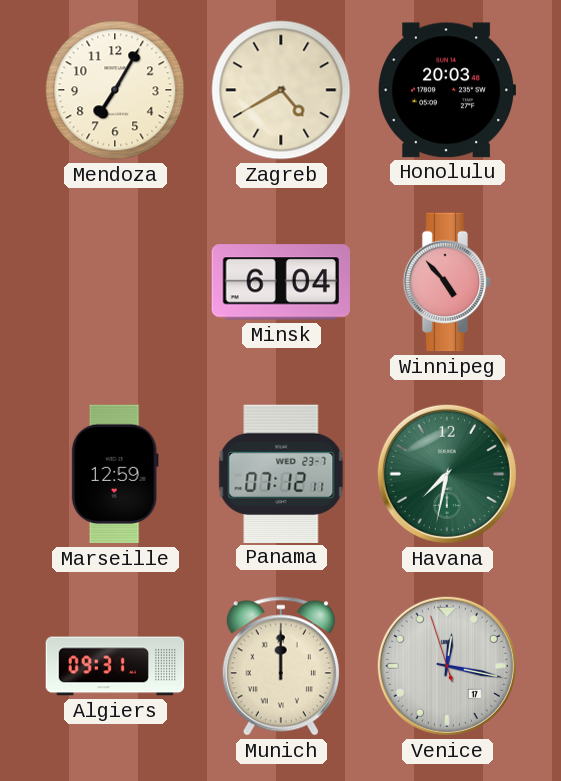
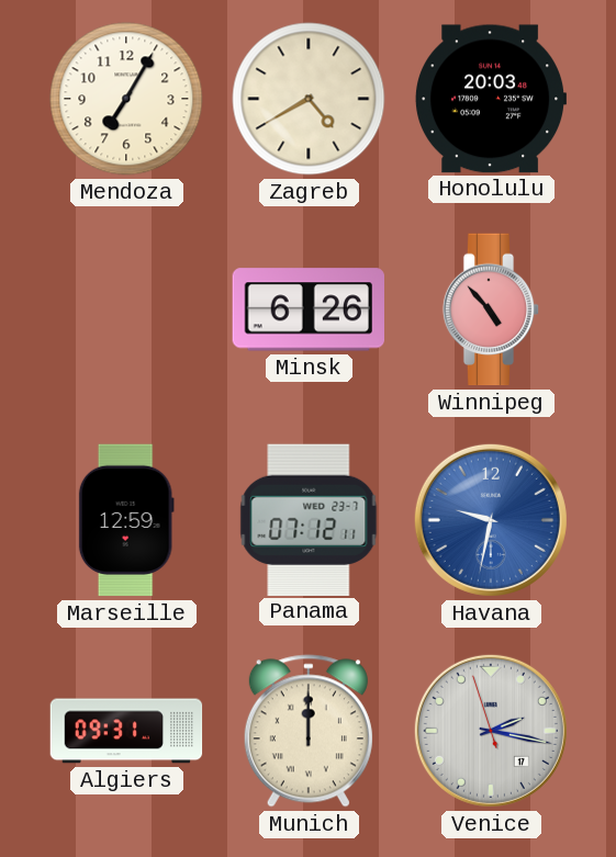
Minsk: 6:04 -> 6:26
Havana: 7:32 -> 9:32
Havana dial: green -> blue
Venice: 12:16 -> 2:16
